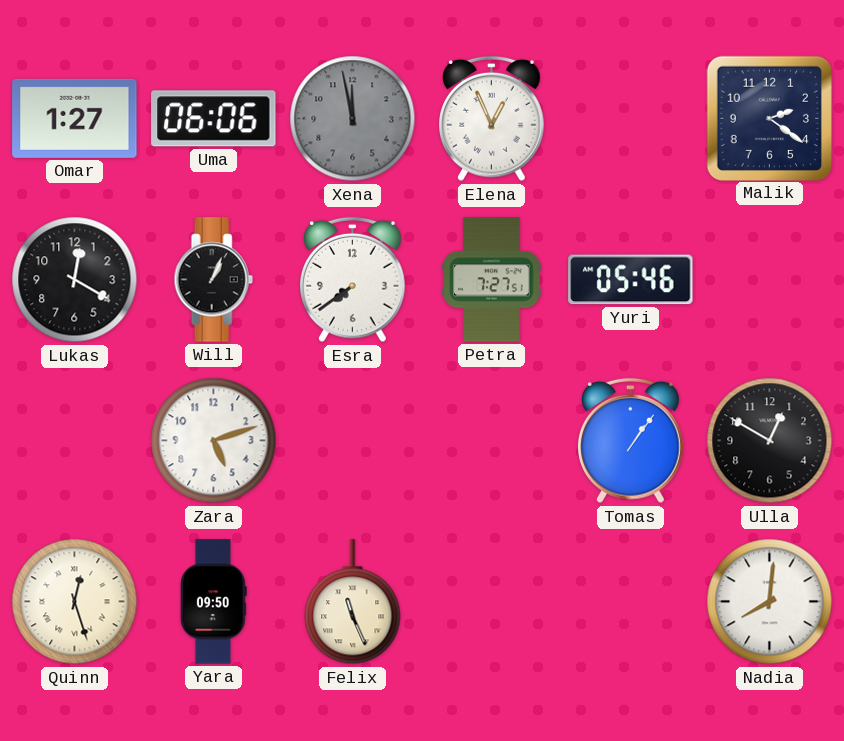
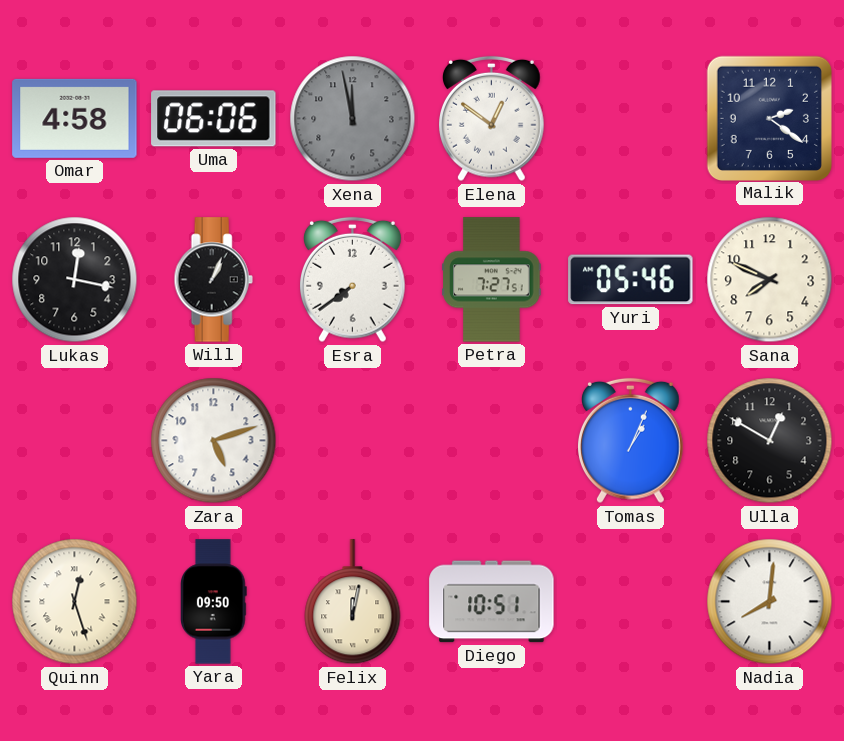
Omar: 1:27 -> 4:58
Elena: 12:56 -> 12:51
Lukas: 12:20 -> 12:17
Sana: none -> 7:49
Tomas: 1:06 -> 1:04
Felix: 11:26 -> 12:02
Diego: none -> 10:51
